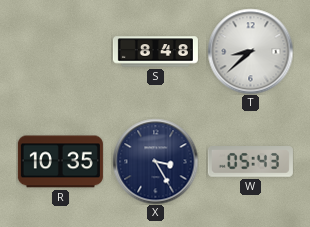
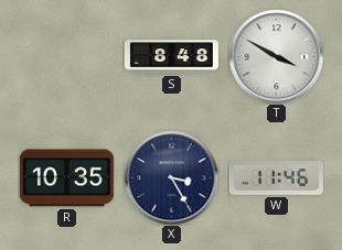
T: 8:38 -> 3:50
W: 05:43 -> 11:46
